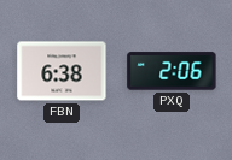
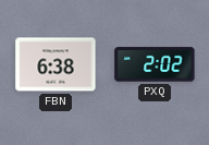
PXQ: 2:06 -> 2:02
